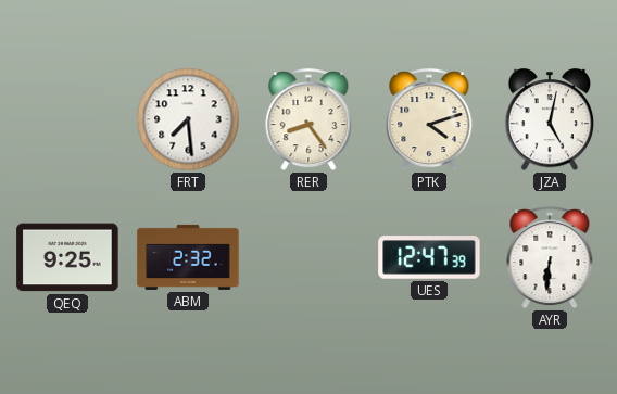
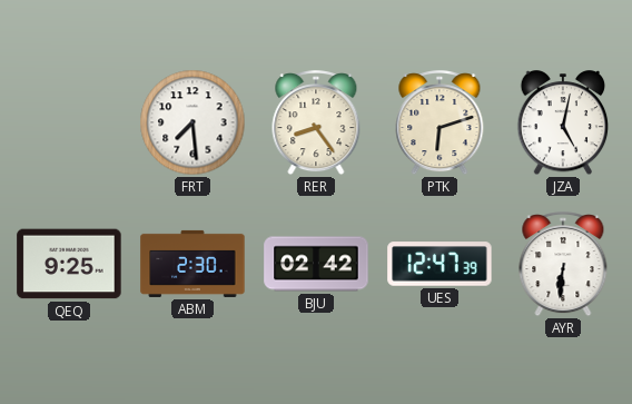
PTK: 4:12 -> 6:12
ABM: 2:32 -> 2:30
BJU: none -> 02:42
